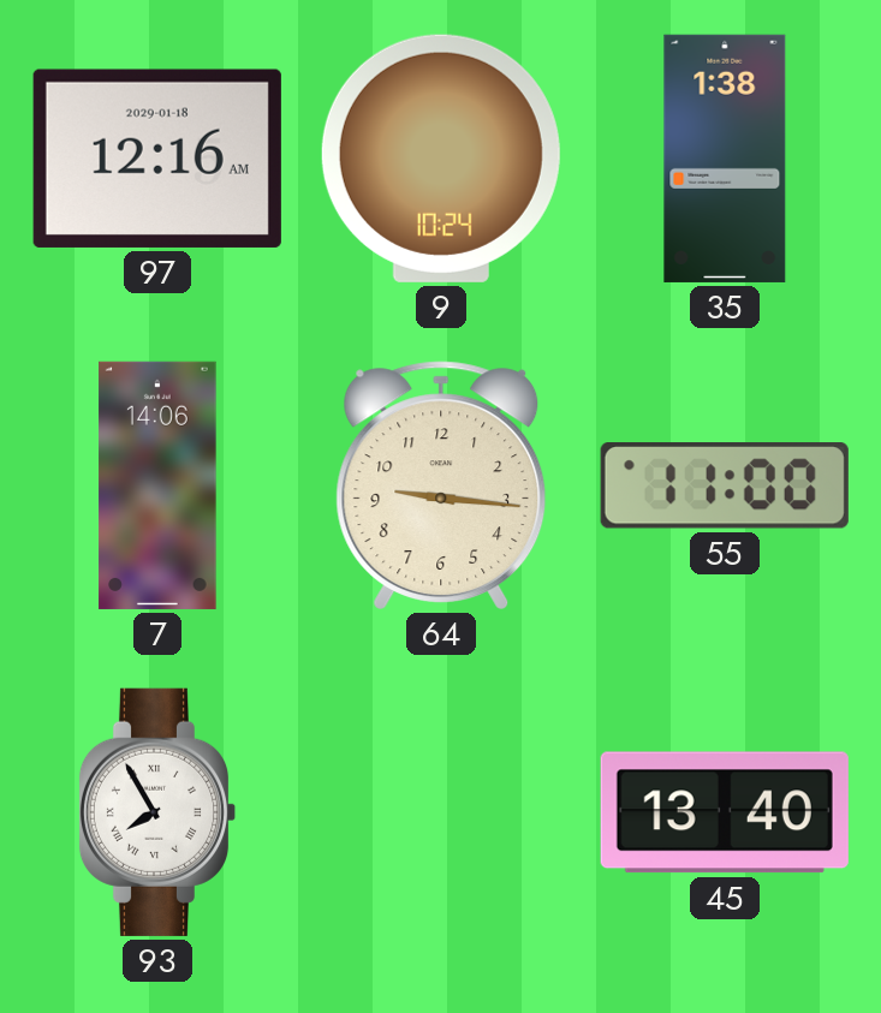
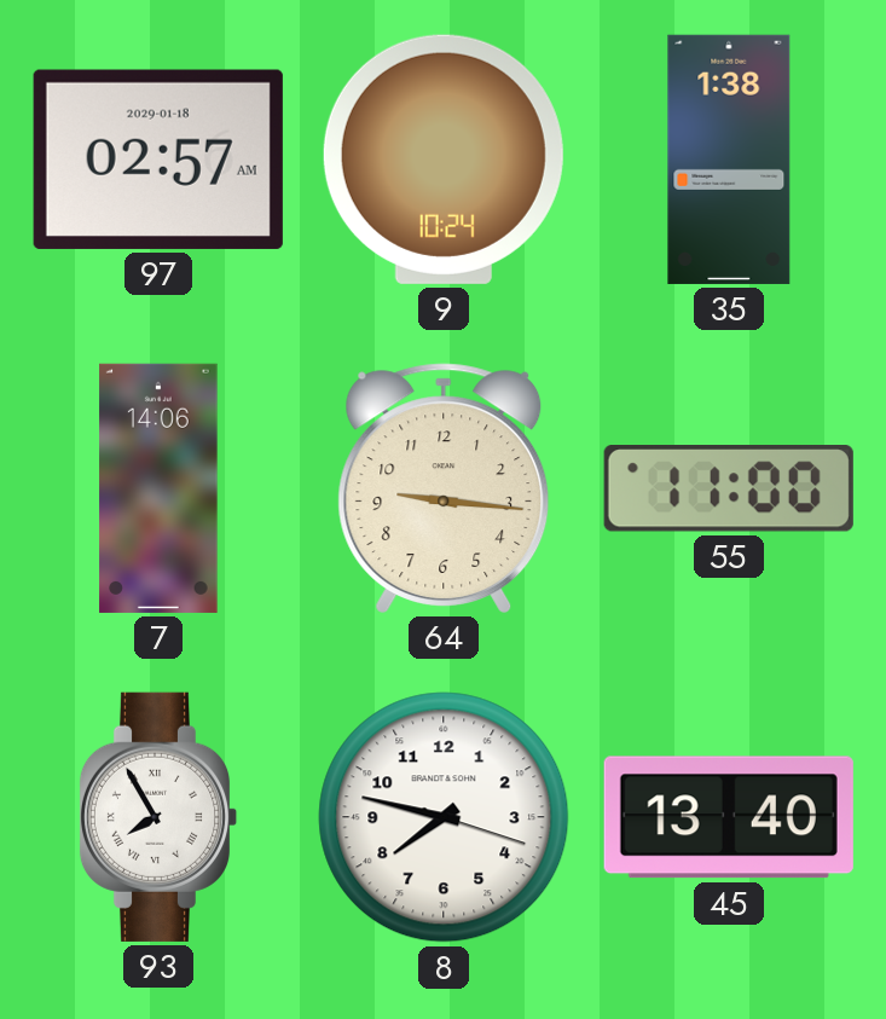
97: 12:16 -> 02:57
8: none -> 7:47
